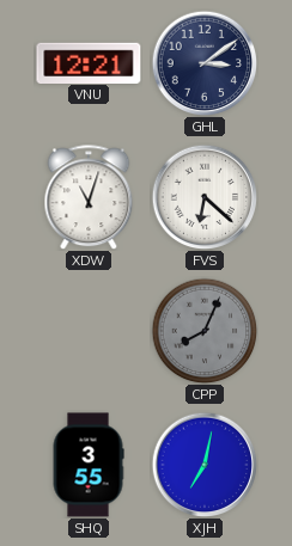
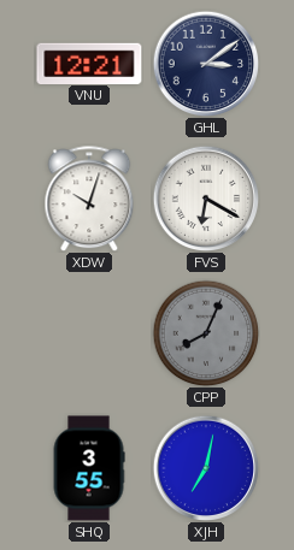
XDW: 11:03 -> 10:03
FVS: 6:22 -> 6:20
